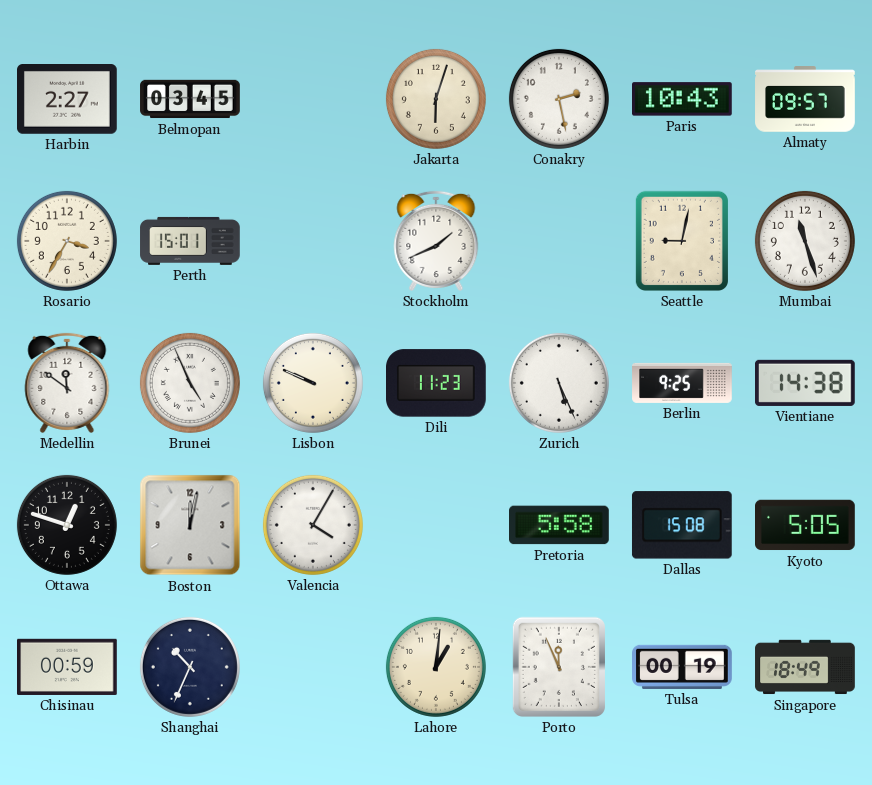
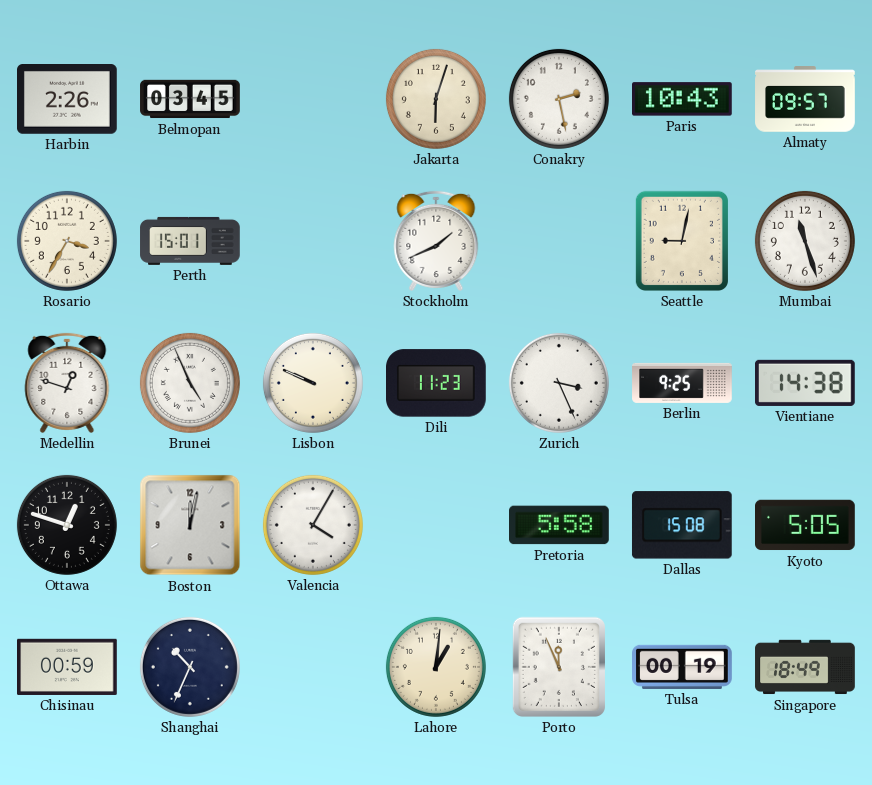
Harbin: 2:27 -> 2:26
Medellin: 11:51 -> 12:48
Zurich: 5:26 -> 3:26
